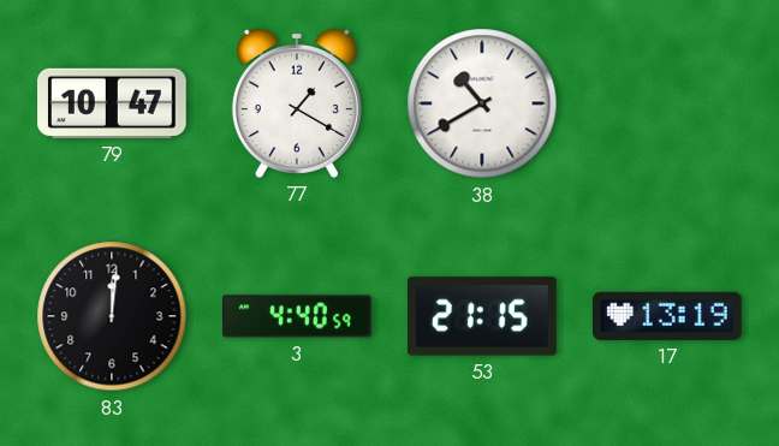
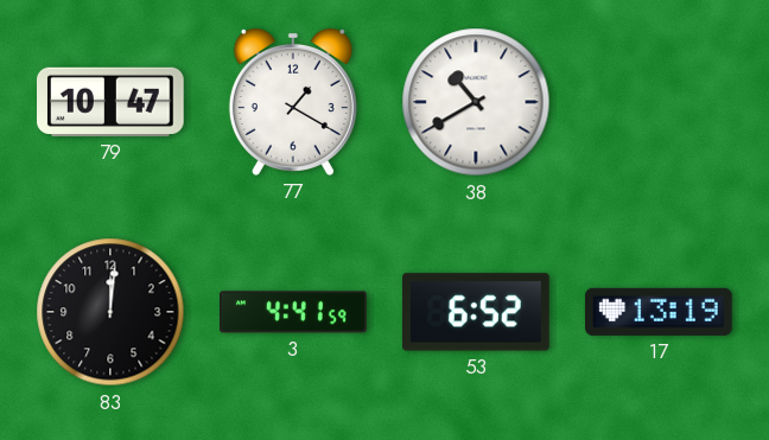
3: 4:40 -> 4:41
53: 21:15 -> 6:52
